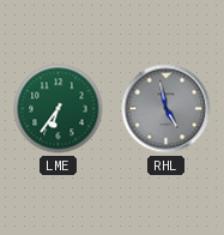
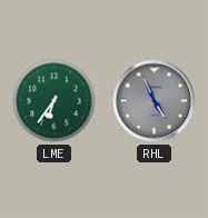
RHL: 4:58 -> 4:56
